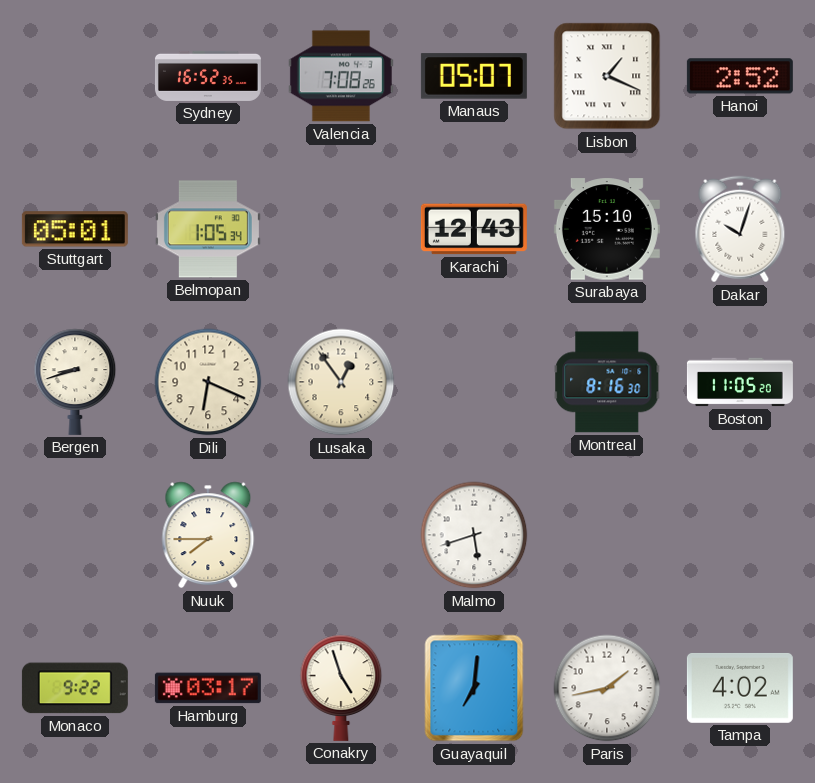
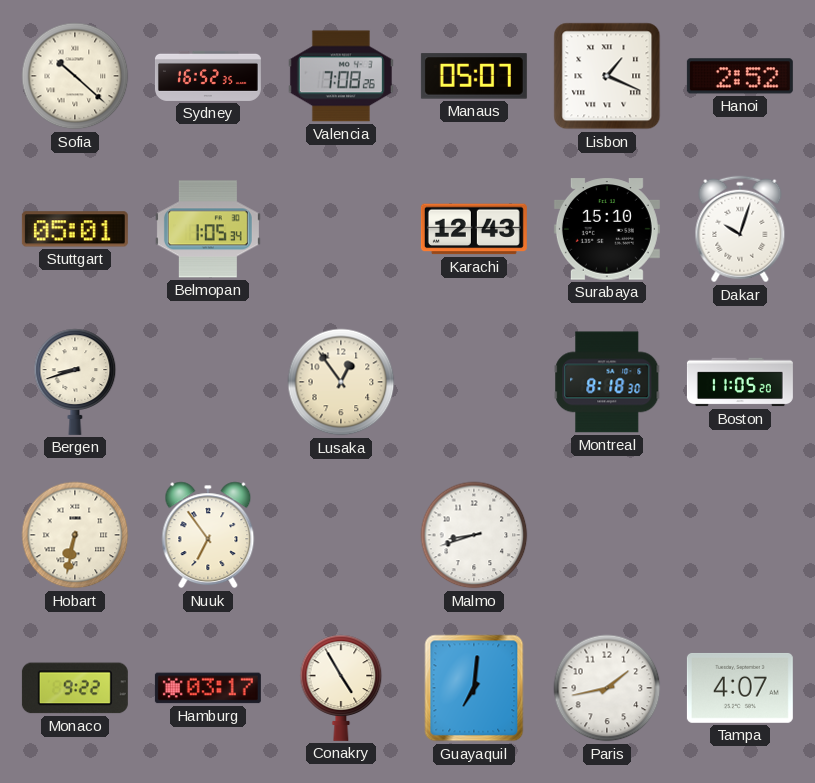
Sofia: none -> 10:22
Dili: 6:19 -> none
Montreal: 8:16 -> 8:18
Hobart: none -> 6:32
Nuuk: 7:45 -> 6:54
Malmo: 5:42 -> 8:42
Conakry: 4:57 -> 4:55
Tampa: 4:02 -> 4:07
